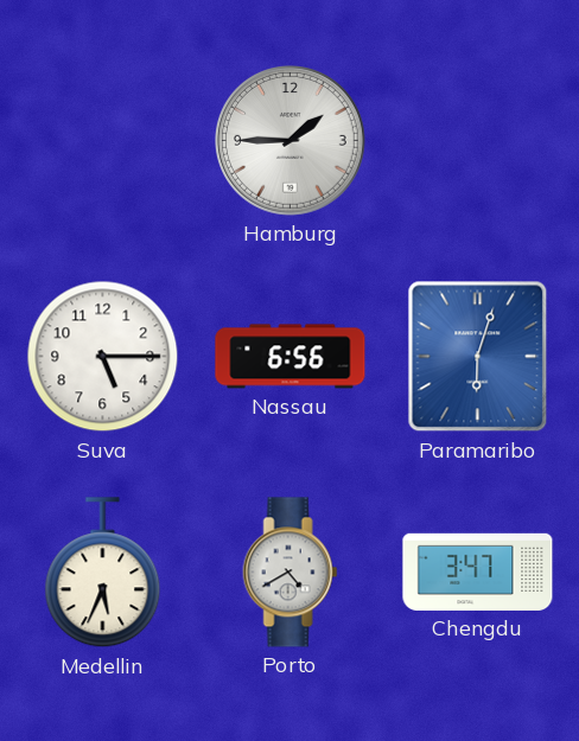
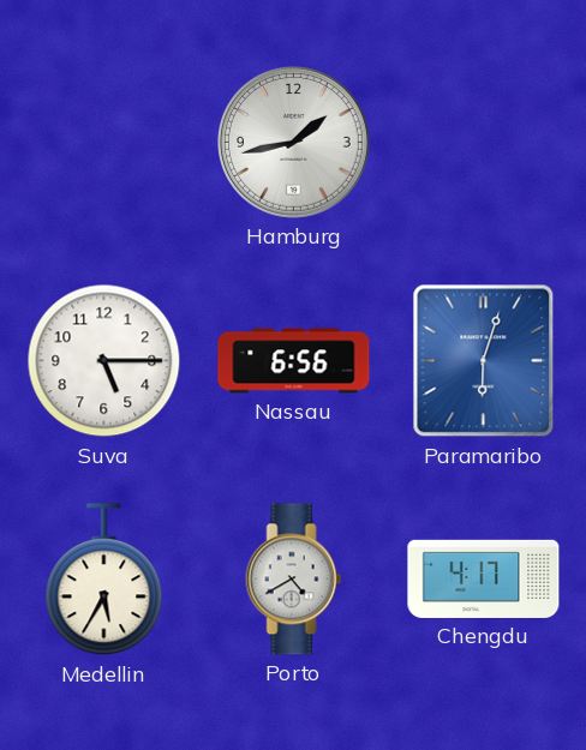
Hamburg: 1:45 -> 1:43
Medellin: 5:34 -> 5:35
Chengdu: 3:47 -> 4:17
